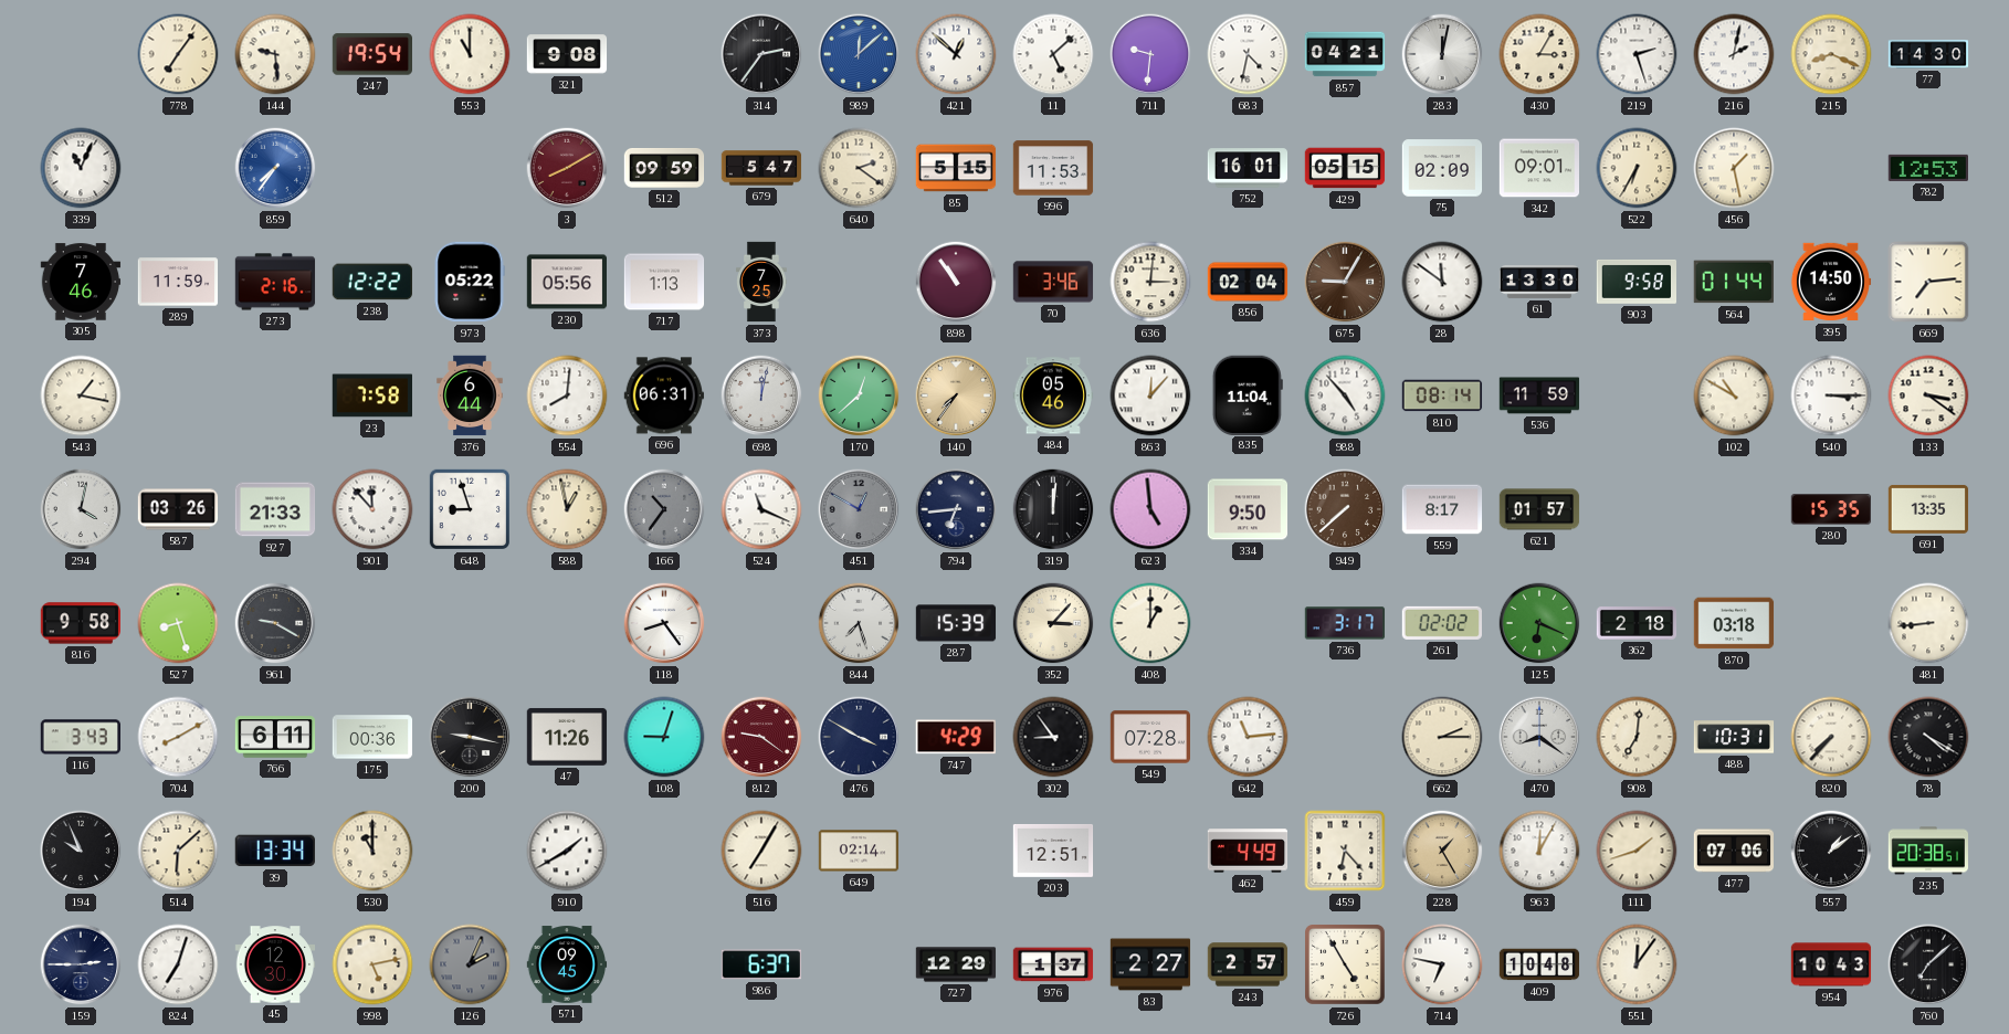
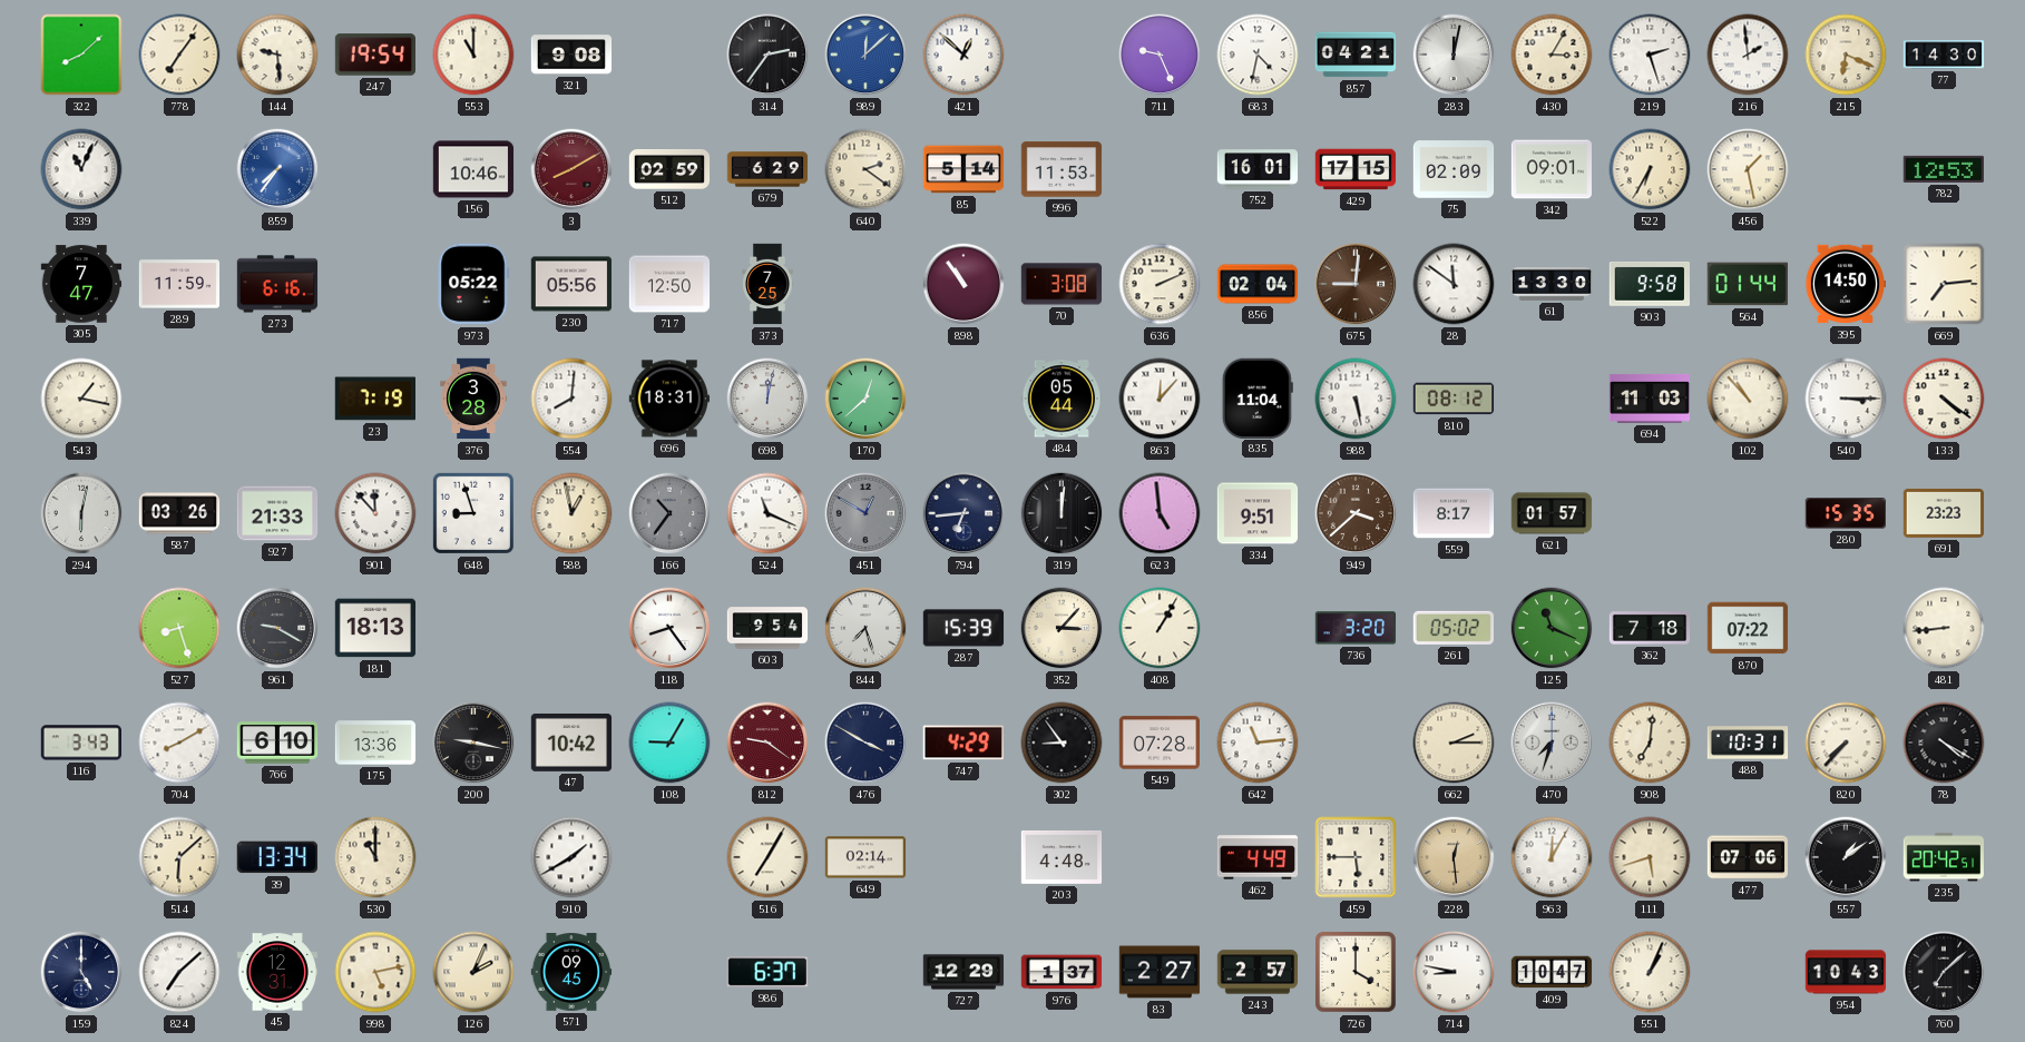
322: none -> 8:08
11: 5:08 -> none
711: 9:31 -> 9:26
216: 2:02 -> 1:59
215: 8:19 -> 6:19
156: none -> 10:46
512: 09:59 -> 02:59
679: 5:47 -> 6:29
85: 5:15 -> 5:14
429: 05:15 -> 17:15
305: 7:46 -> 7:47
273: 2:16 -> 6:16
238: 12:22 -> none
717: 1:13 -> 12:50
70: 3:46 -> 3:08
636: 3:01 -> 2:11
675: 9:05 -> 9:01
23: 7:58 -> 7:19
376: 6:44 -> 3:28
696: 06:31 -> 18:31
140: 7:36 -> none
484: 05:46 -> 05:44
988: 4:53 -> 5:28
810: 08:14 -> 08:12
536: 11:59 -> none
694: none -> 11:03
102: 10:50 -> 10:53
133: 3:21 -> 4:21
294: 4:02 -> 6:02
334: 9:50 -> 9:51
949: 7:38 -> 3:38
691: 13:35 -> 23:23
816: 9:58 -> none
181: none -> 18:13
603: none -> 9:54
408: 1:00 -> 1:05
736: 3:17 -> 3:20
261: 02:02 -> 05:02
125: 6:19 -> 11:19
362: 2:18 -> 7:18
870: 03:18 -> 07:22
766: 6:11 -> 6:10
175: 00:36 -> 13:36
47: 11:26 -> 10:42
108: 9:03 -> 9:05
470: 8:21 -> 7:33
194: 9:56 -> none
203: 12:51 -> 4:48
459: 6:23 -> 5:45
228: 1:25 -> 12:29
111: 1:42 -> 5:42
235: 20:38 -> 20:42
159: 2:45 -> 5:00
824: 7:03 -> 7:08
45: 12:30 -> 12:31
126 dial: grey -> cream
726: 4:55 -> 4:00
714: 6:47 -> 8:47
409: 10:48 -> 10:47
551: 12:06 -> 1:04
